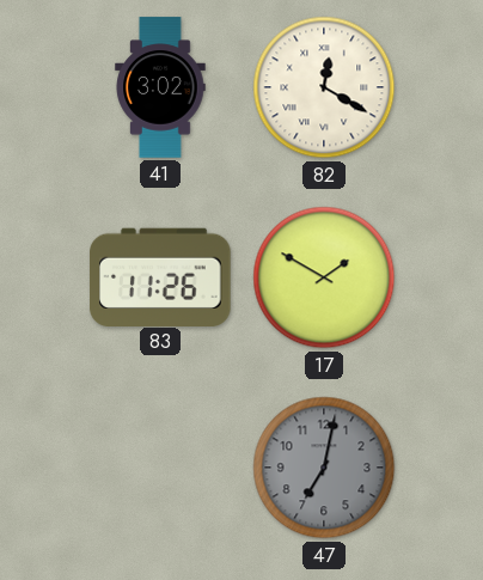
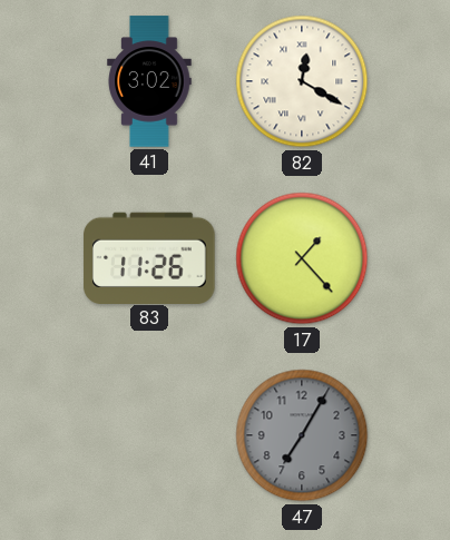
17: 1:50 -> 1:23
47: 7:02 -> 7:05
